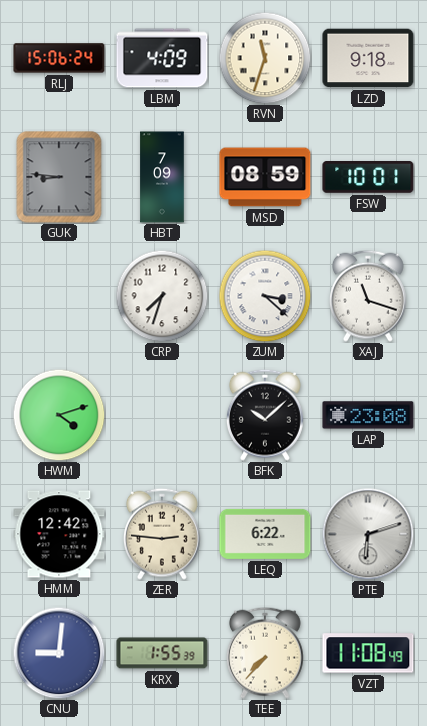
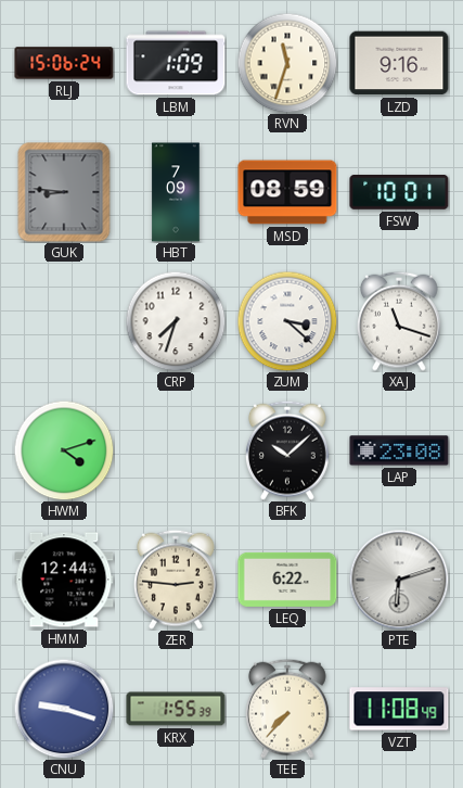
LBM: 4:09 -> 1:09
LZD: 9:18 -> 9:16
HMM: 12:42 -> 12:44
CNU: 9:01 -> 9:18
